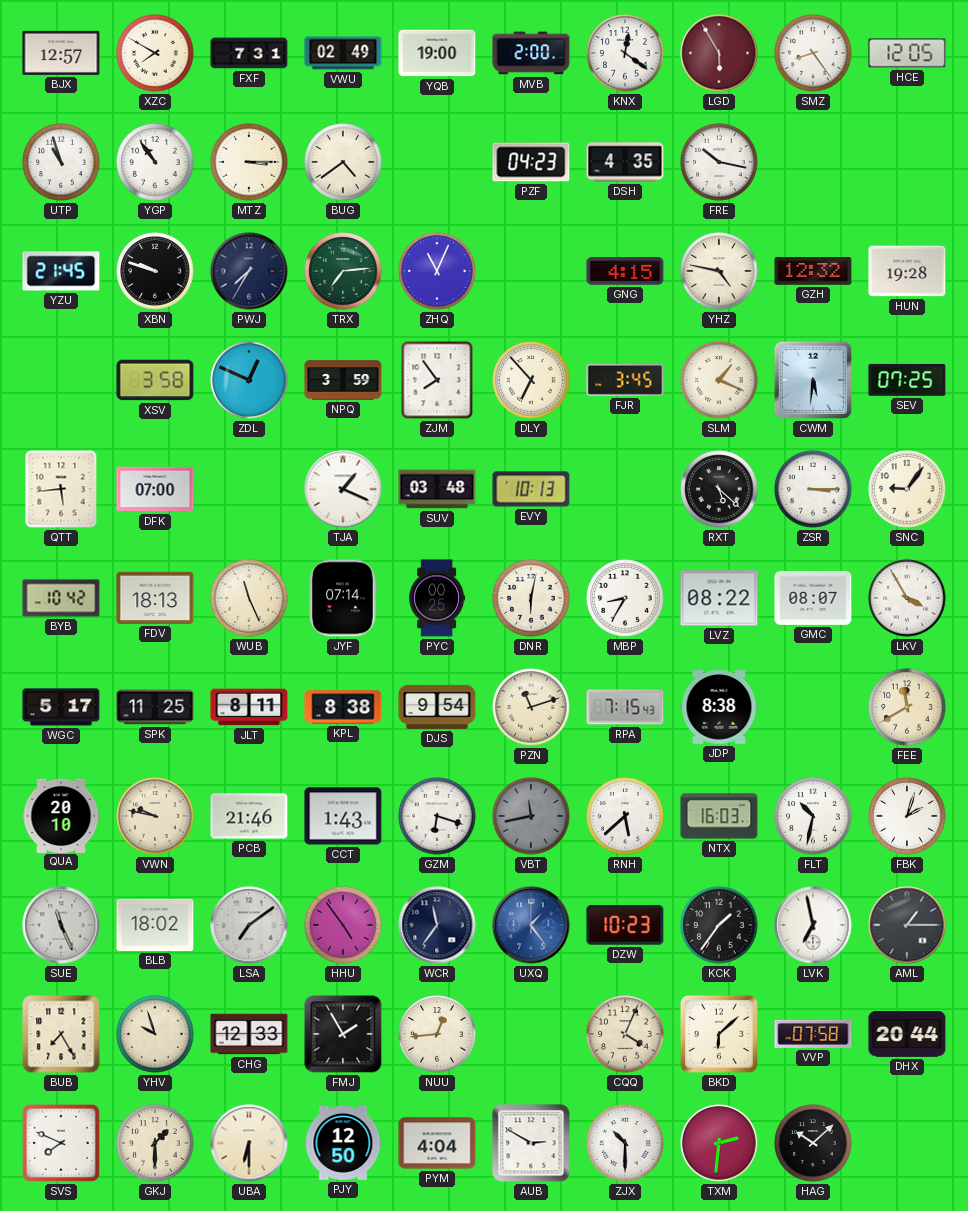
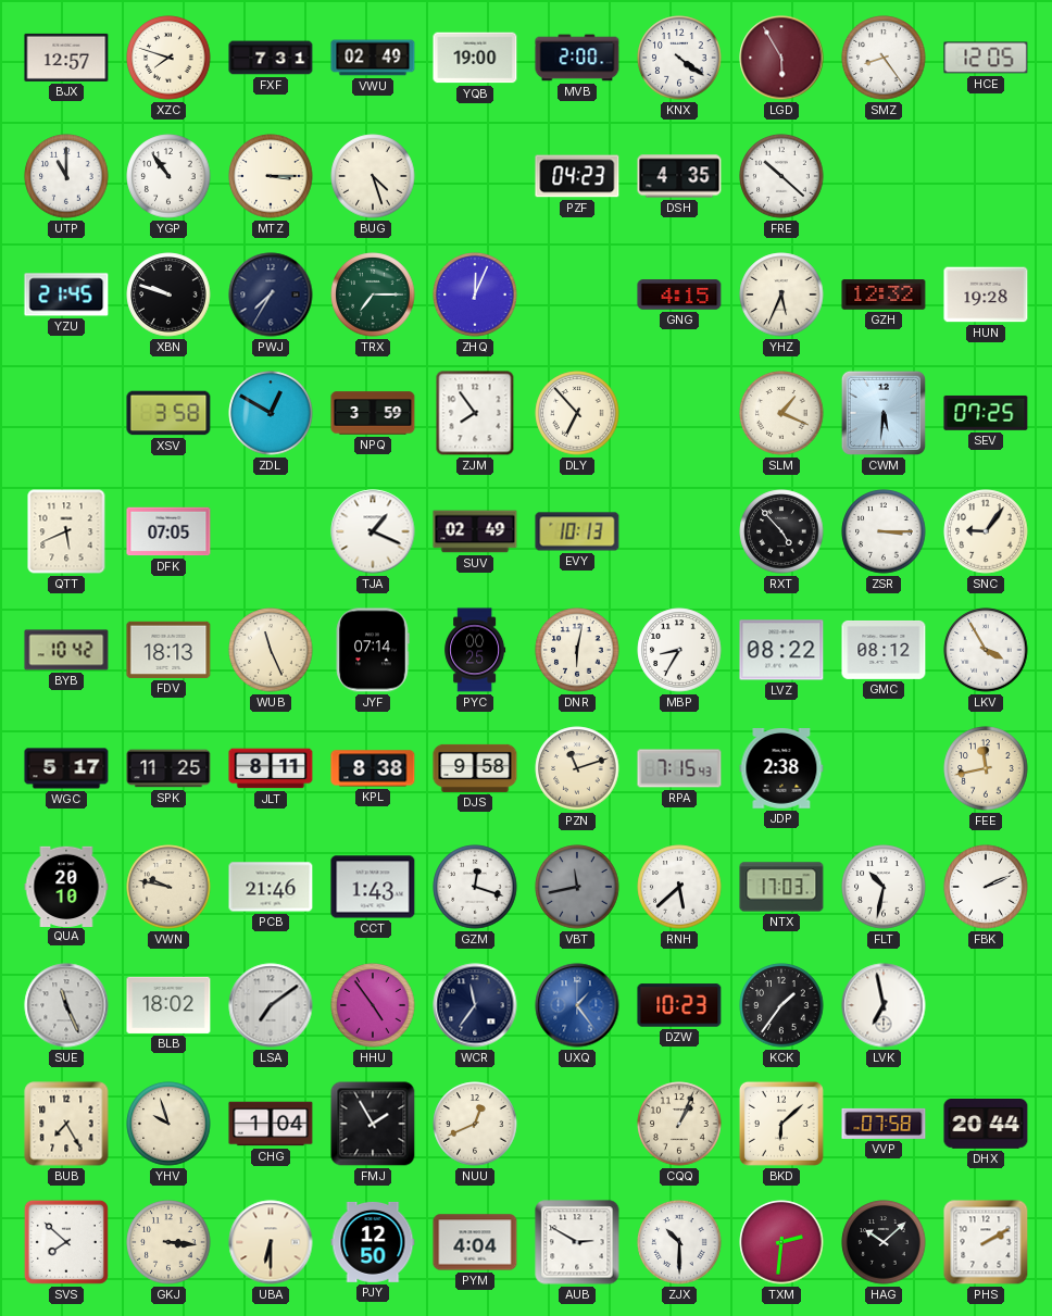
XZC: 7:50 -> 7:48
KNX: 12:21 -> 4:21
UTP: 10:57 -> 11:00
BUG: 4:39 -> 4:27
FRE: 10:17 -> 10:22
TRX: 7:14 -> 7:15
ZHQ: 11:04 -> 12:04
YHZ: 4:47 -> 5:34
ZDL: 12:49 -> 12:50
FJR: 3:45 -> none
QTT: 5:44 -> 5:41
DFK: 07:00 -> 07:05
SUV: 03:48 -> 02:49
RXT: 5:22 -> 4:53
GMC: 08:07 -> 08:12
DJS: 9:54 -> 9:58
JDP: 8:38 -> 2:38
FEE: 11:40 -> 11:43
GZM: 6:18 -> 12:18
NTX: 16:03 -> 17:03
FBK: 2:03 -> 2:11
AML: 1:15 -> none
CHG: 12:33 -> 1:04
NUU: 12:44 -> 12:41
CQQ: 4:04 -> 1:04
SVS: 7:49 -> 7:52
GKJ: 1:30 -> 3:16
PHS: none -> 2:10
